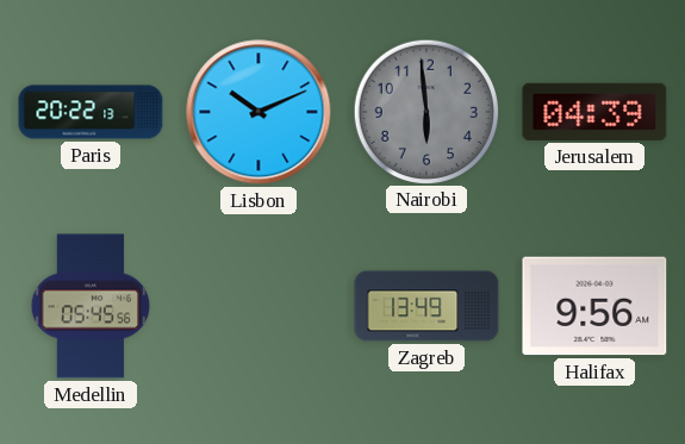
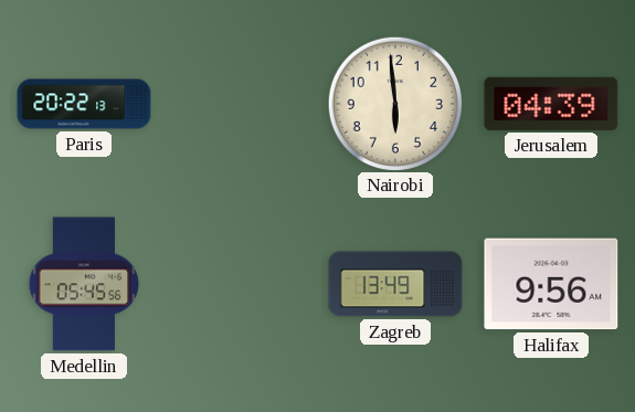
Lisbon: 10:11 -> none
Nairobi dial: grey -> cream
